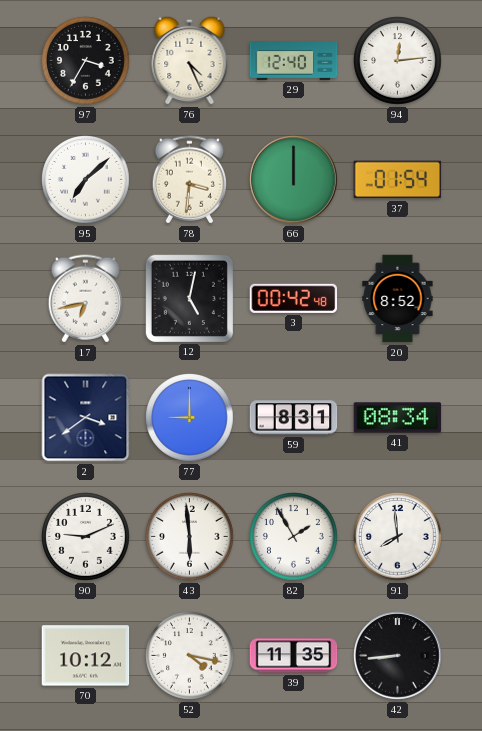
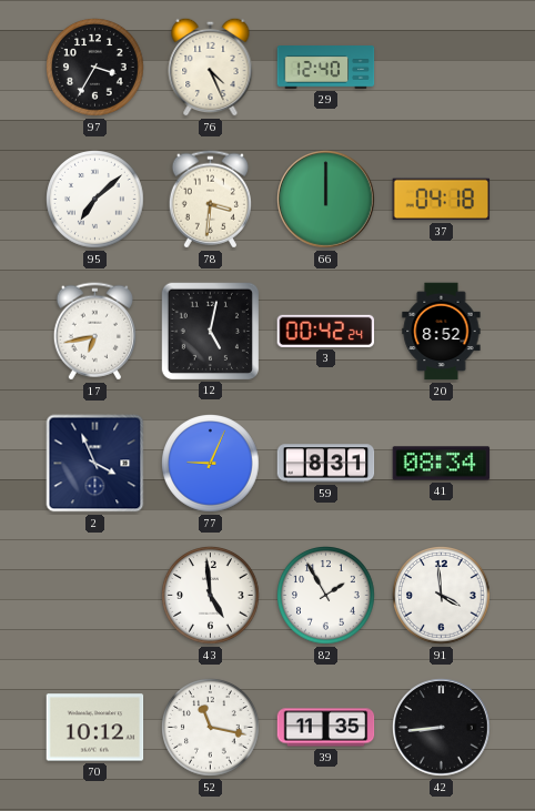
94: 12:14 -> none
37: 01:54 -> 04:18
3: 00:42:48 -> 00:42:24
2: 3:39 -> 3:56
77: 9:00 -> 9:04
90: 9:11 -> none
43: 5:59 -> 4:59
91: 7:59 -> 3:59
52: 4:17 -> 11:17
